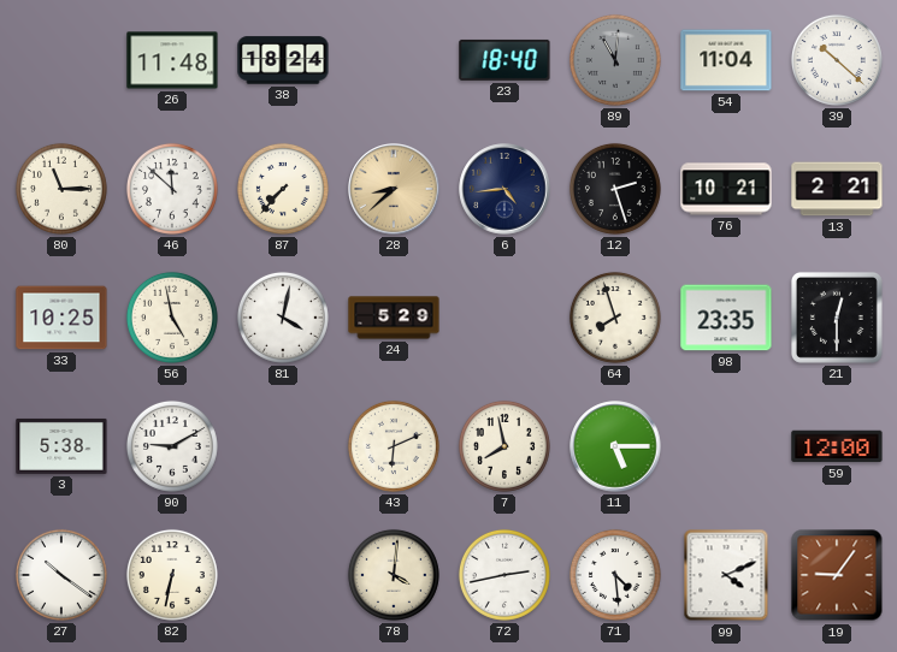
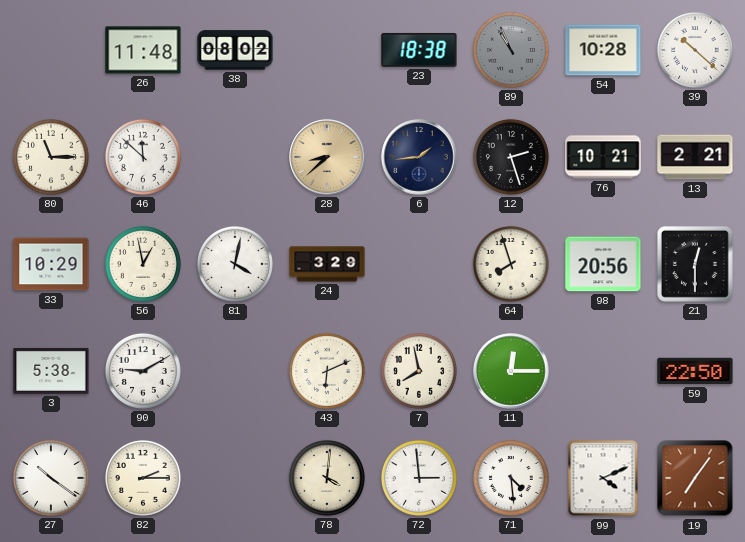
38: 18:24 -> 08:02
23: 18:40 -> 18:38
89: 11:01 -> 10:56
54: 11:04 -> 10:28
87: 7:37 -> none
6: 4:44 -> 1:44
33: 10:25 -> 10:29
56: 4:58 -> 12:58
24: 5:29 -> 3:29
98: 23:35 -> 20:56
11: 5:15 -> 12:15
59: 12:00 -> 22:50
82: 6:32 -> 2:15
72: 2:43 -> 2:59
19: 9:06 -> 7:06
